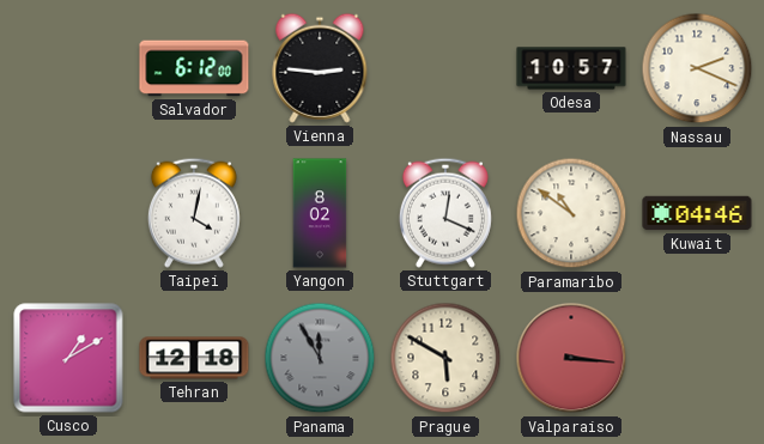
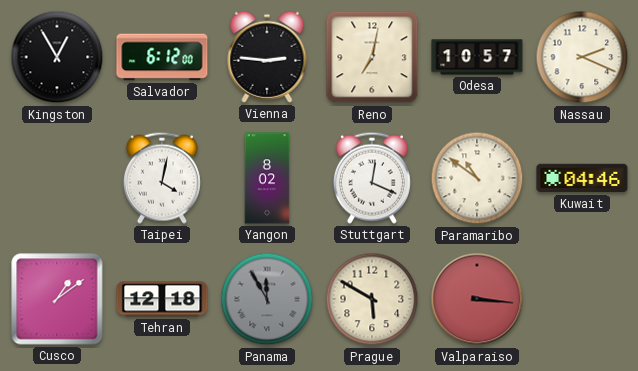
Kingston: none -> 12:55
Reno: none -> 7:02
Cusco: 1:10 -> 1:09
